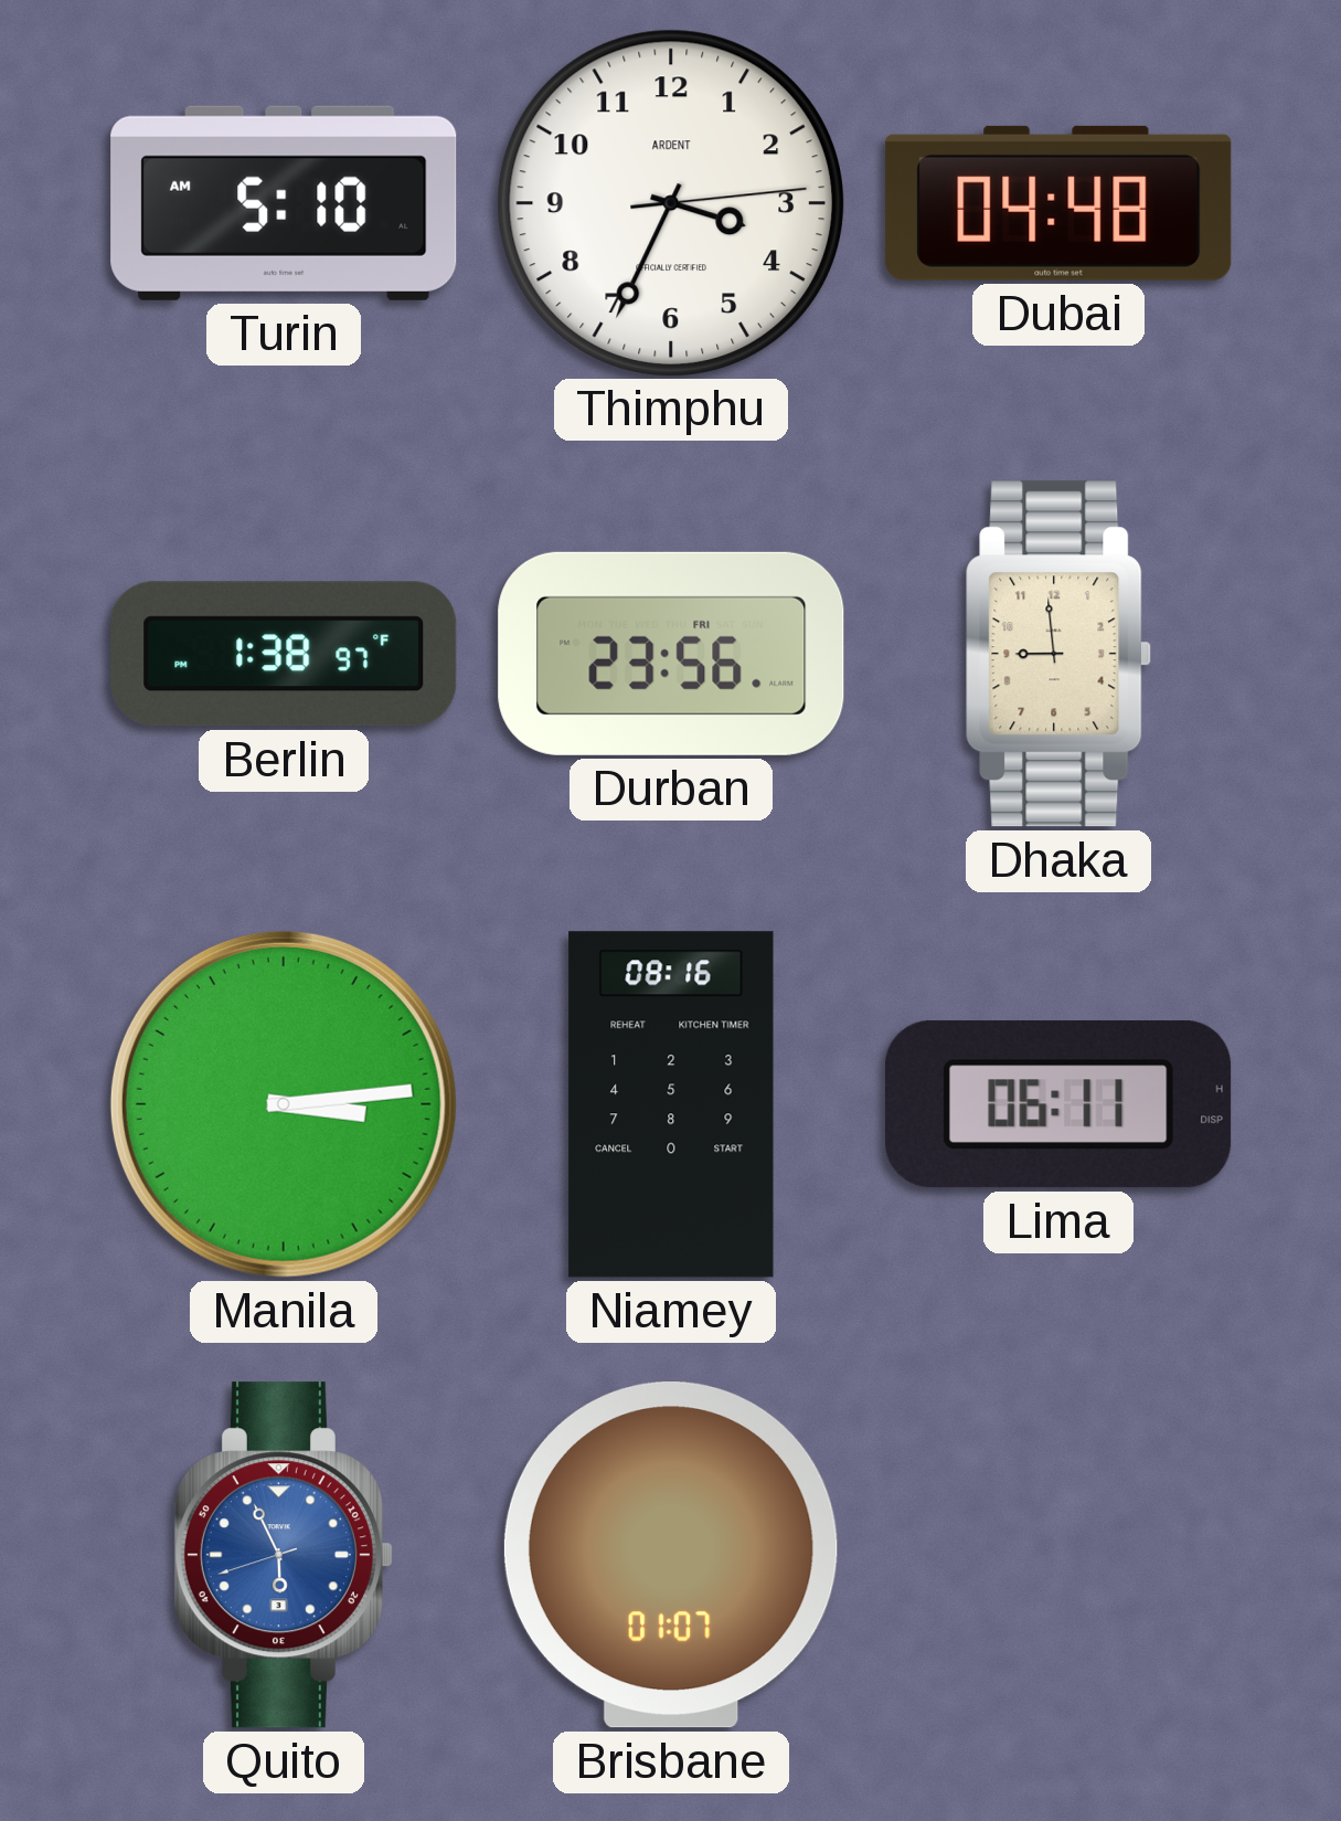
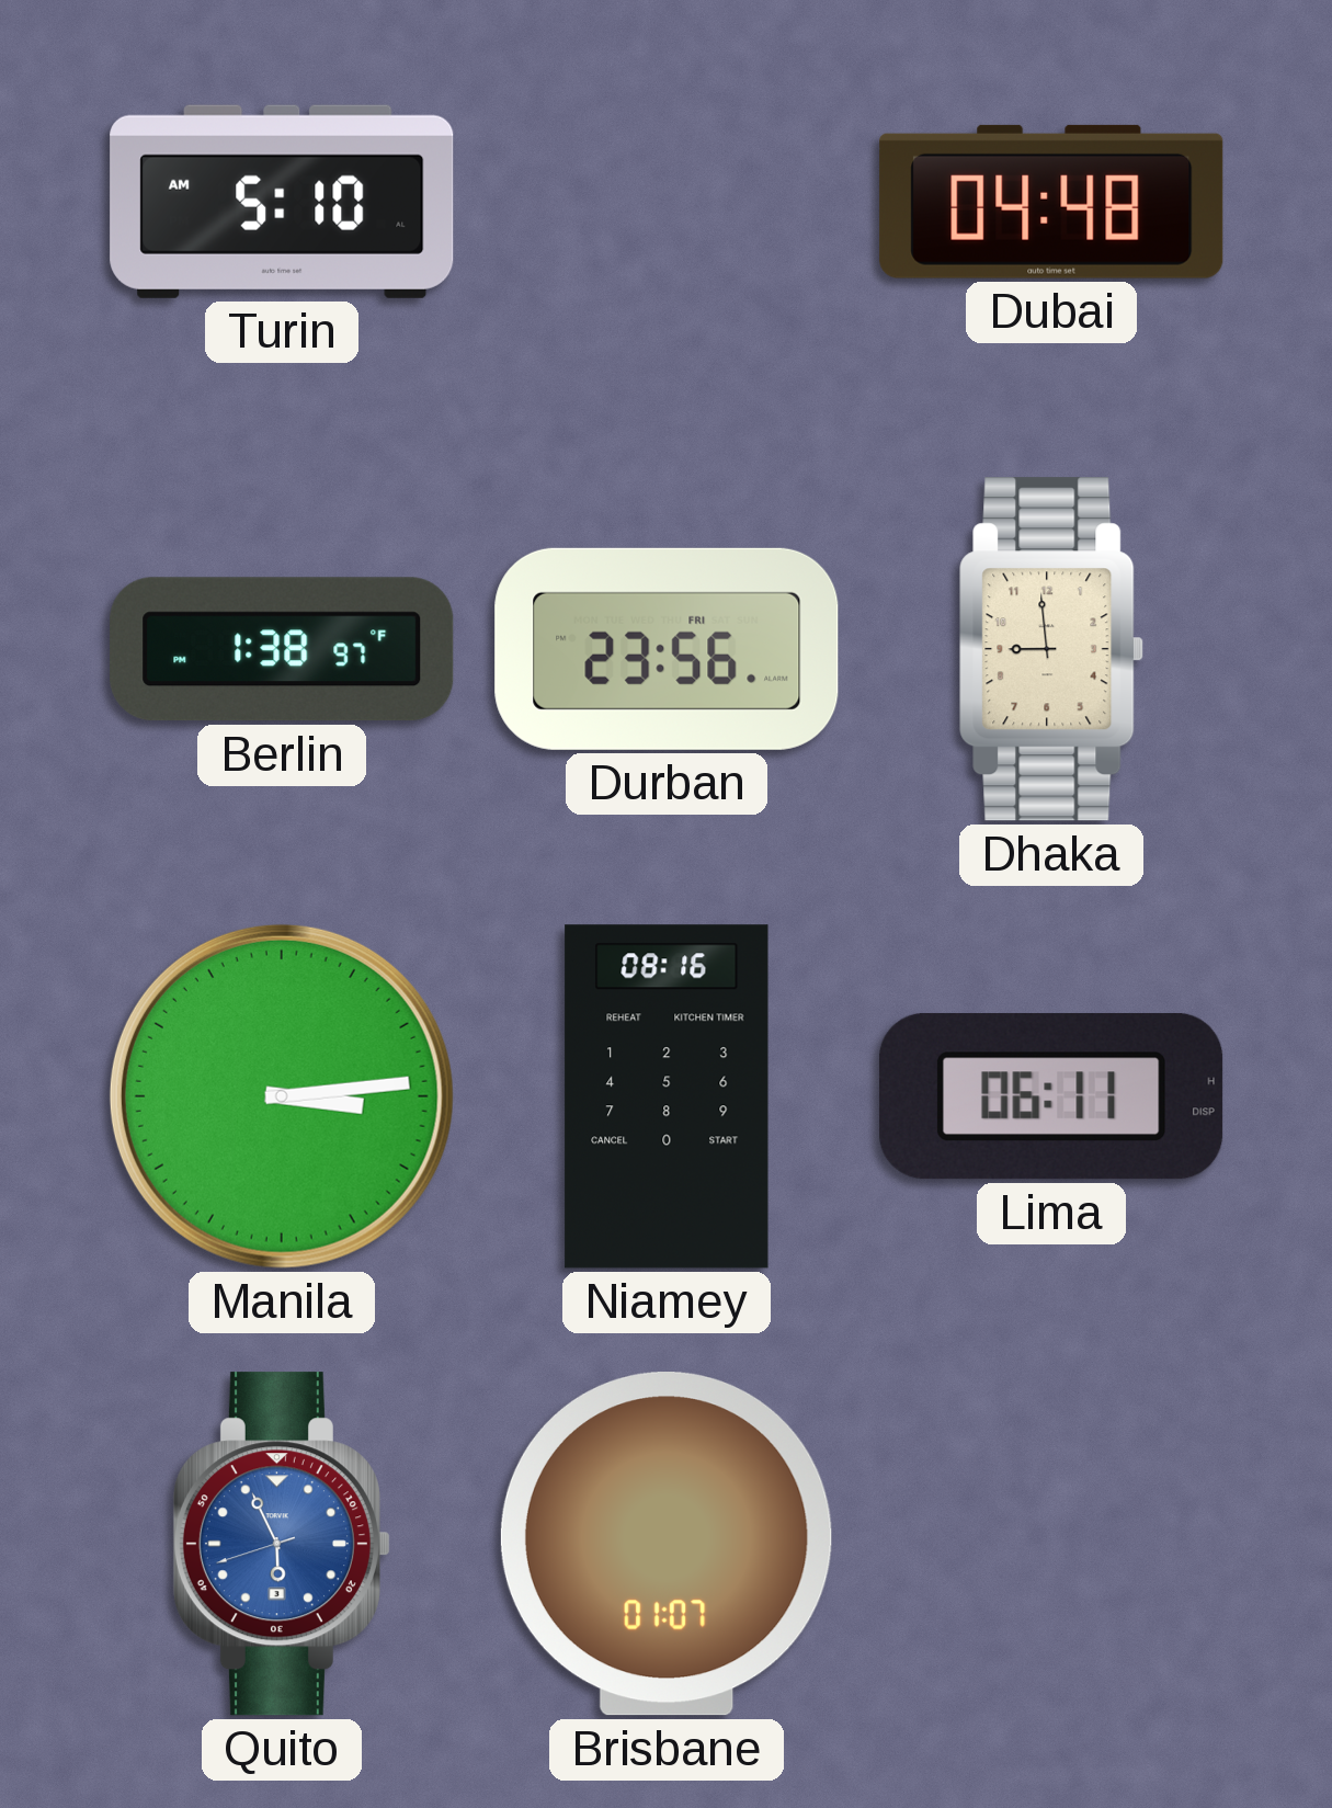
Thimphu: 3:34 -> none
